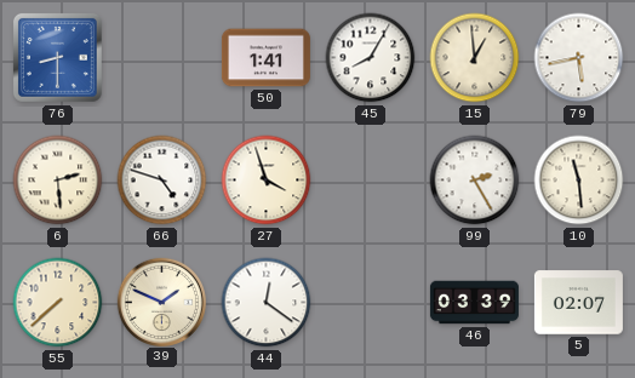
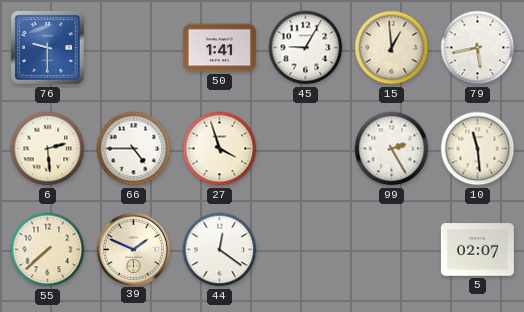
76: 8:30 -> 9:30
45: 8:05 -> 9:05
66: 4:48 -> 4:45
46: 03:39 -> none
